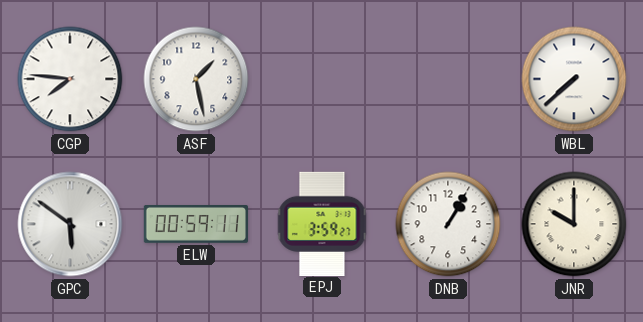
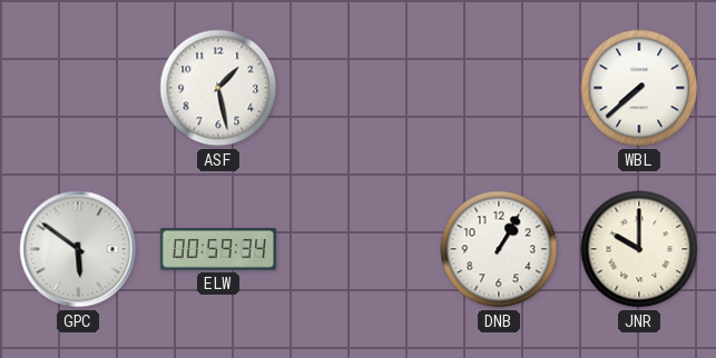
CGP: 7:46 -> none
ELW: 00:59:11 -> 00:59:34
EPJ: 3:59 -> none
